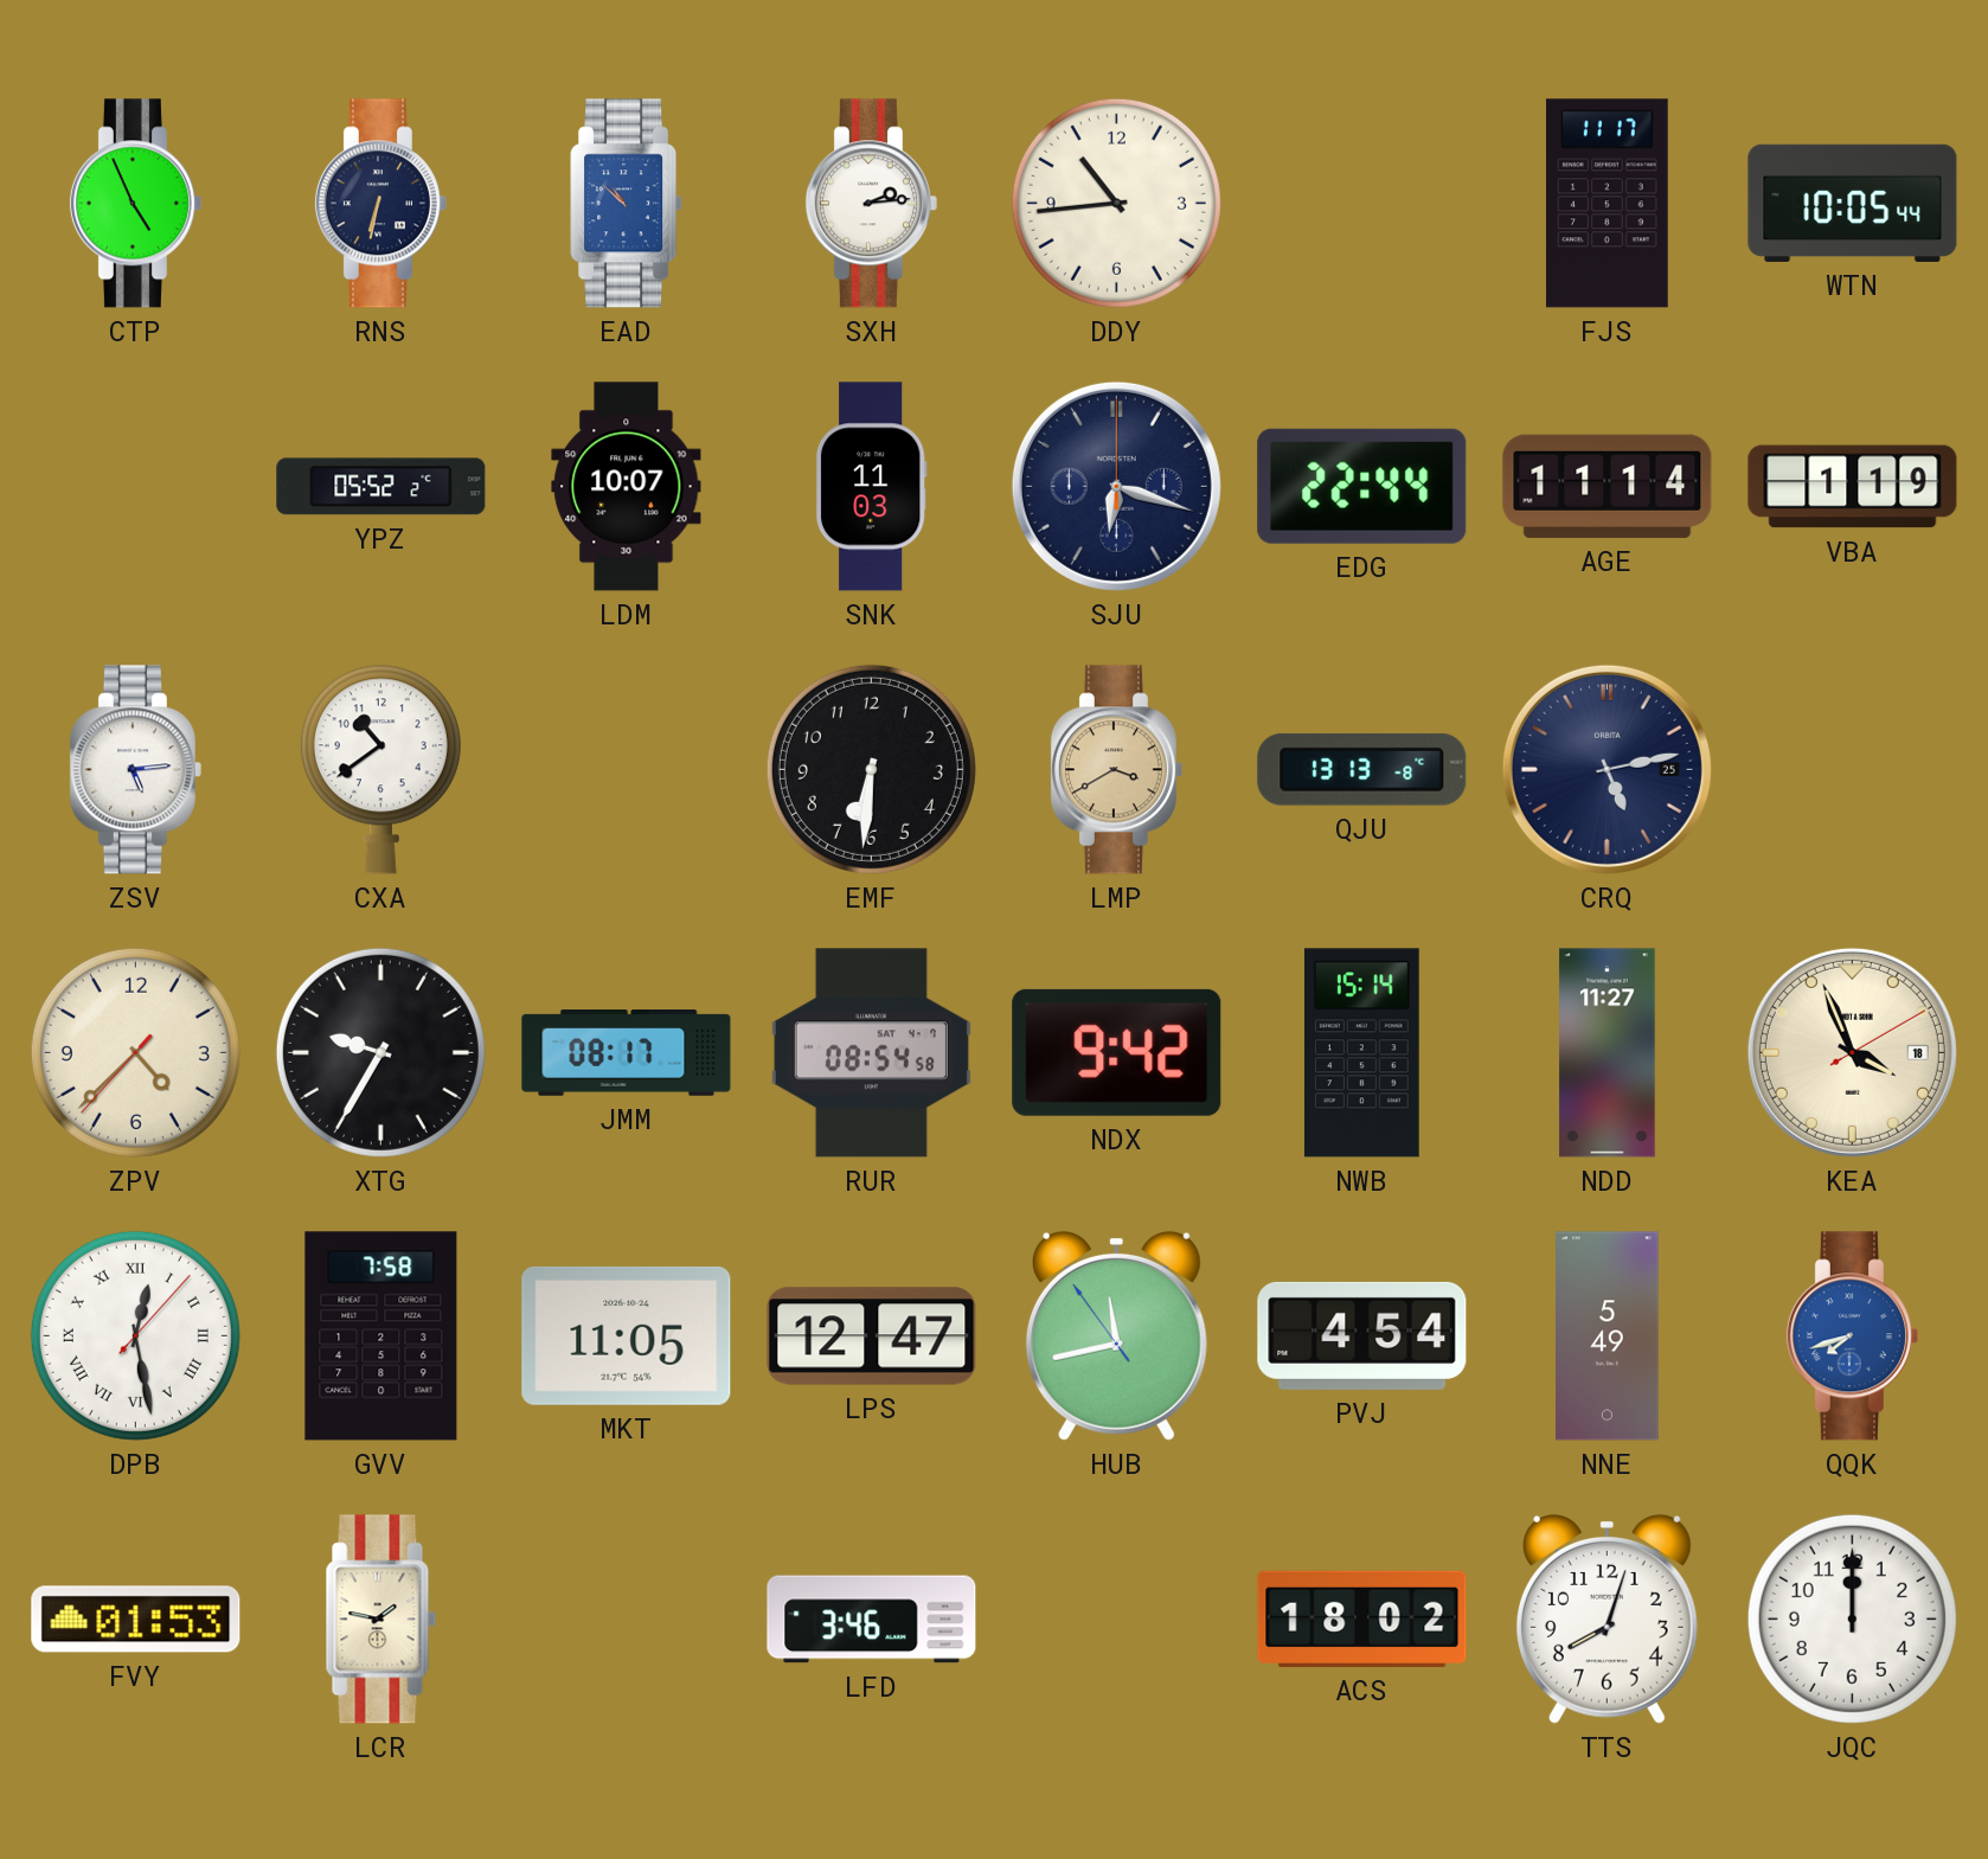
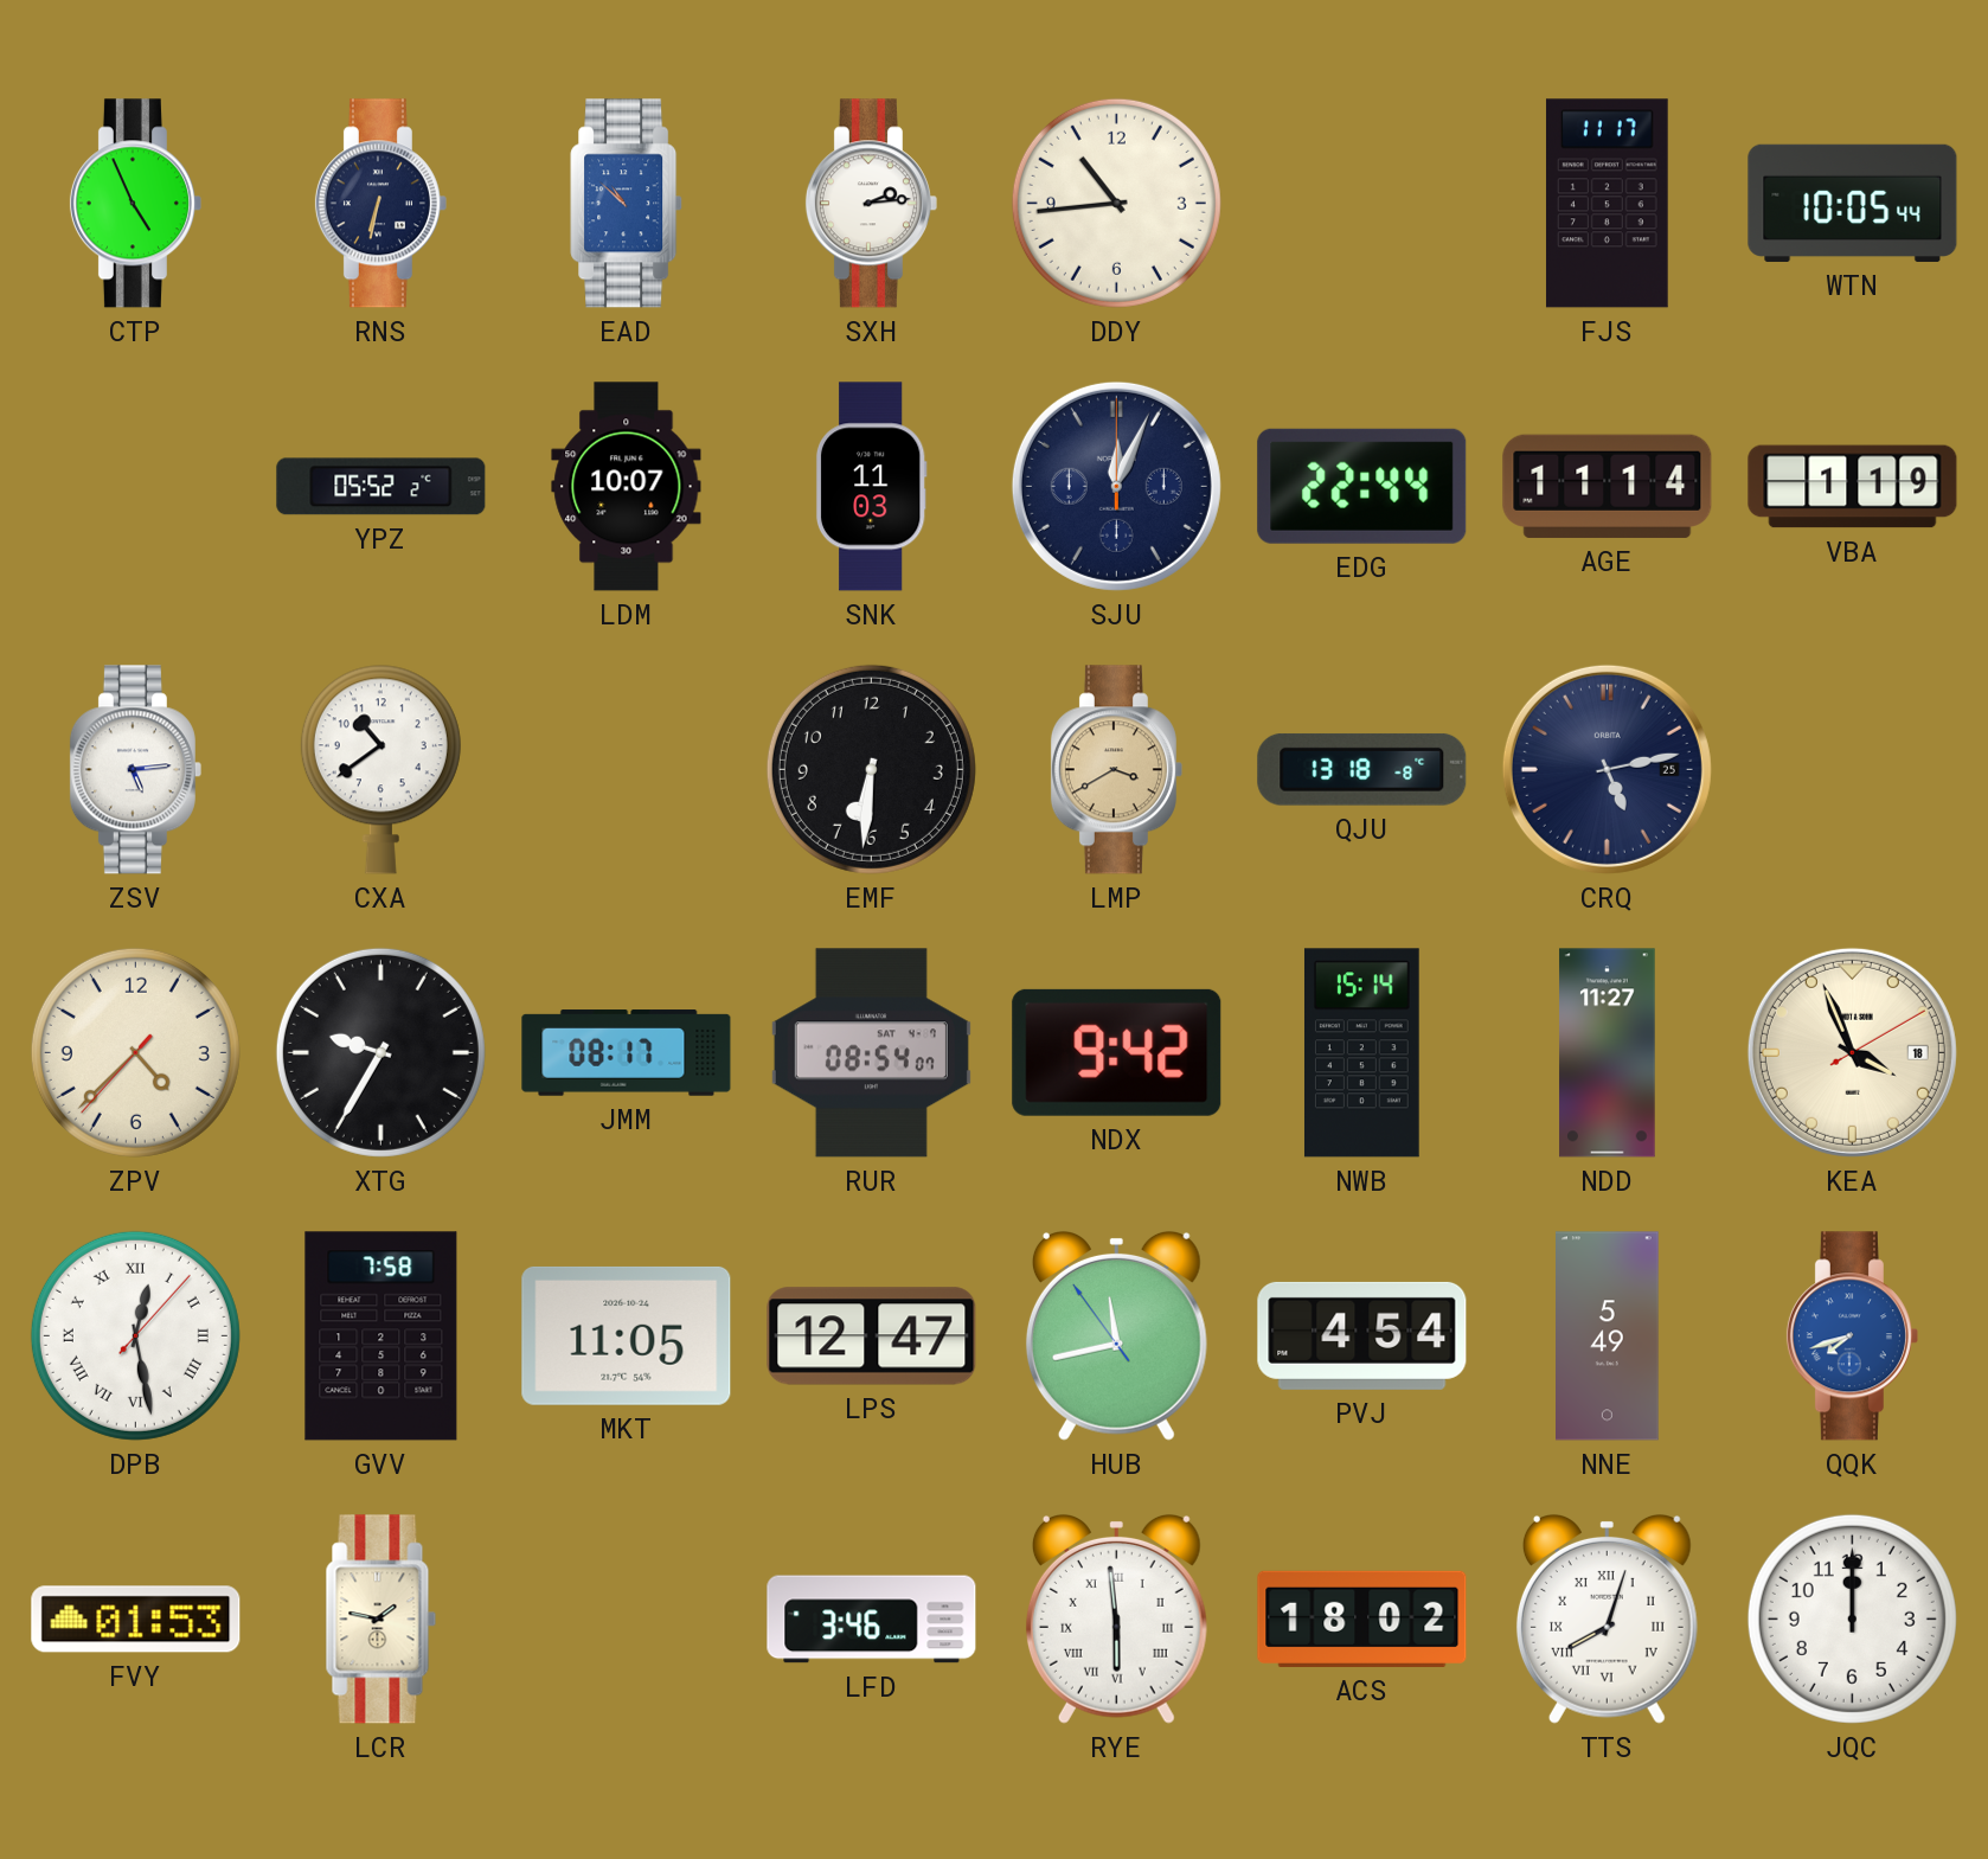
SJU: 6:18 -> 12:04
QJU: 13:13 -> 13:18
RUR: 08:54:58 -> 08:54:07
RYE: none -> 5:59
TTS numerals: Arabic -> Roman
